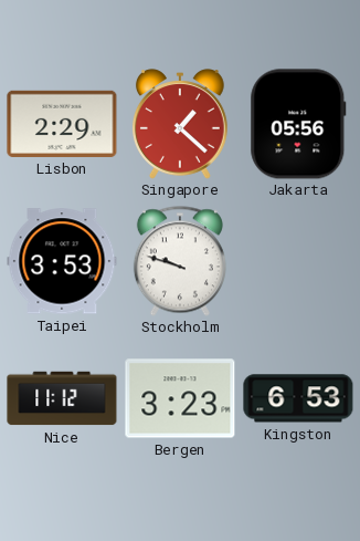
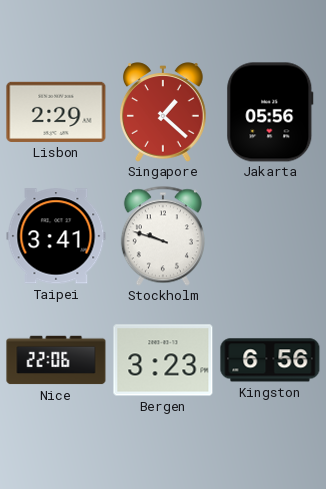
Taipei: 3:53 -> 3:41
Nice: 11:12 -> 22:06
Kingston: 6:53 -> 6:56
